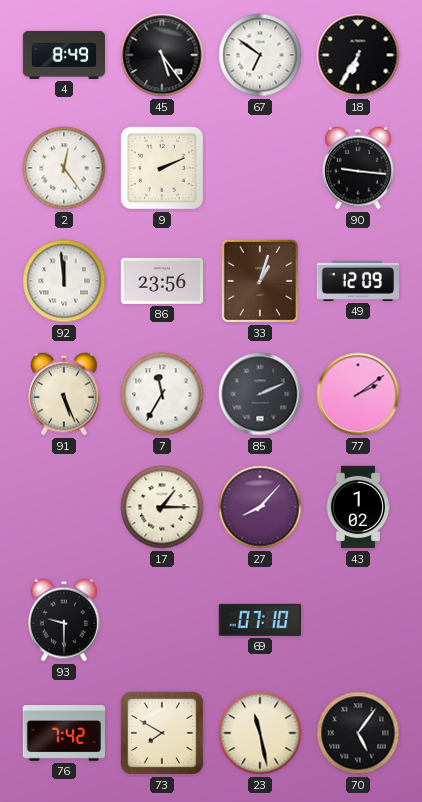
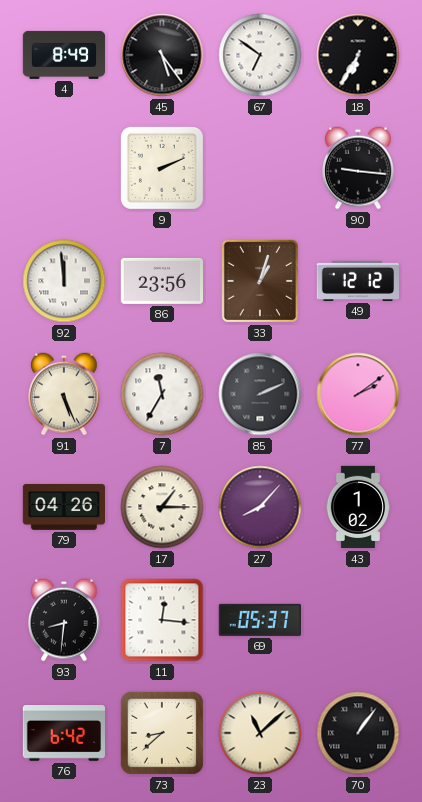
2: 12:24 -> none
49: 12:09 -> 12:12
79: none -> 04:26
93: 9:30 -> 8:31
11: none -> 12:16
69: 07:10 -> 05:37
76: 7:42 -> 6:42
73: 7:50 -> 8:38
23: 11:28 -> 11:08
70: 5:06 -> 1:06
